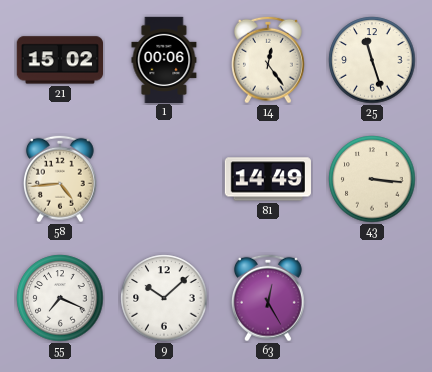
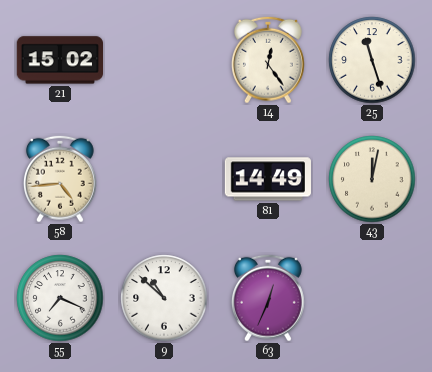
1: 00:06 -> none
43: 3:16 -> 12:02
9: 10:08 -> 10:52
63: 12:25 -> 12:34
